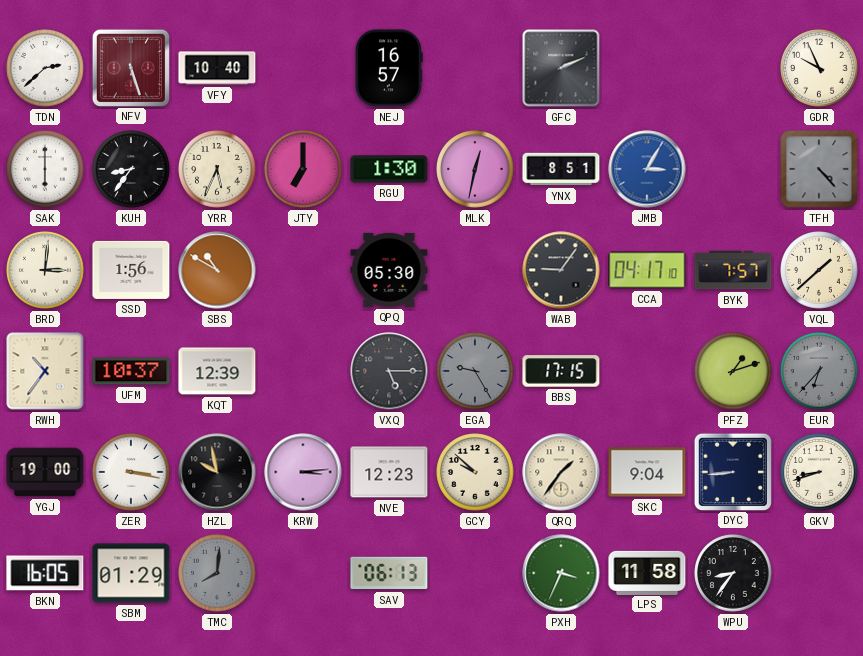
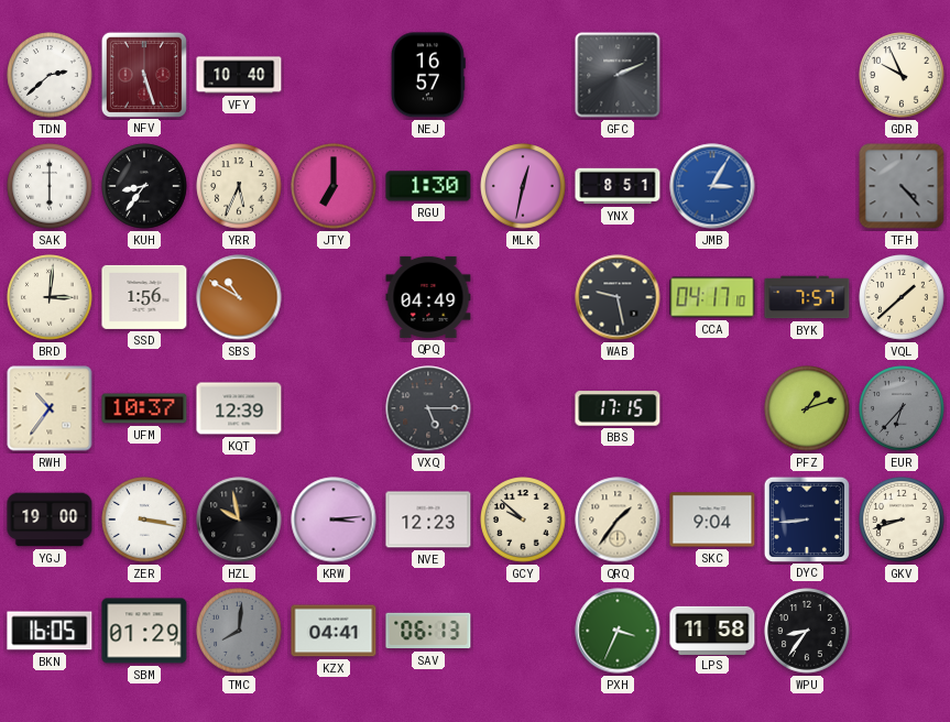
QPQ: 05:30 -> 04:49
WAB: 9:06 -> 9:28
EGA: 9:25 -> none
KZX: none -> 04:41
